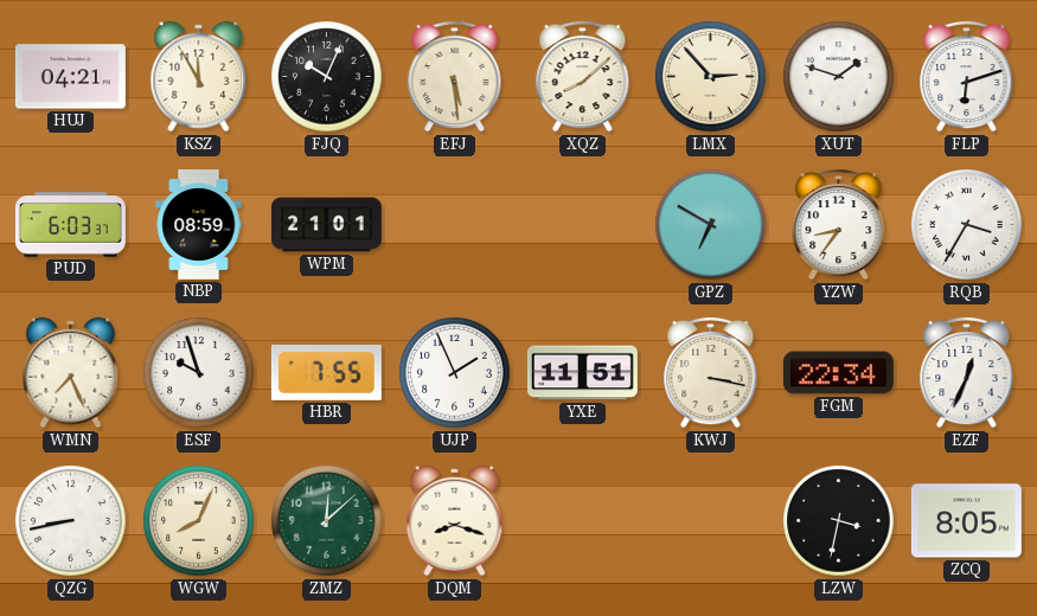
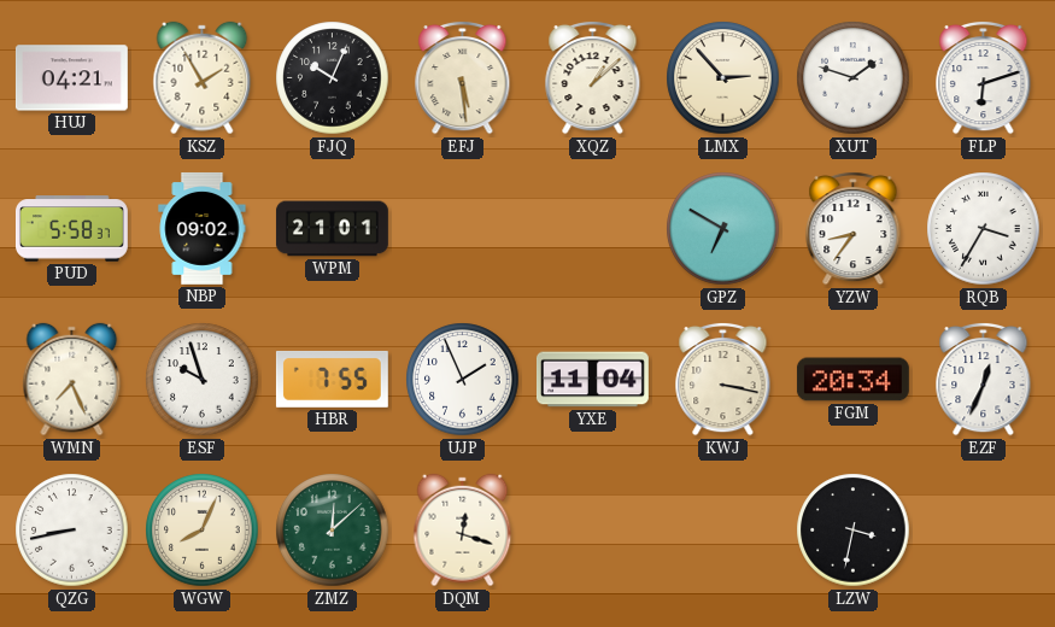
KSZ: 11:55 -> 1:55
XQZ: 8:08 -> 1:08
PUD: 6:03 -> 5:58
NBP: 08:59 -> 09:02
YXE: 11:51 -> 11:04
FGM: 22:34 -> 20:34
DQM: 8:18 -> 12:18
ZCQ: 8:05 -> none
